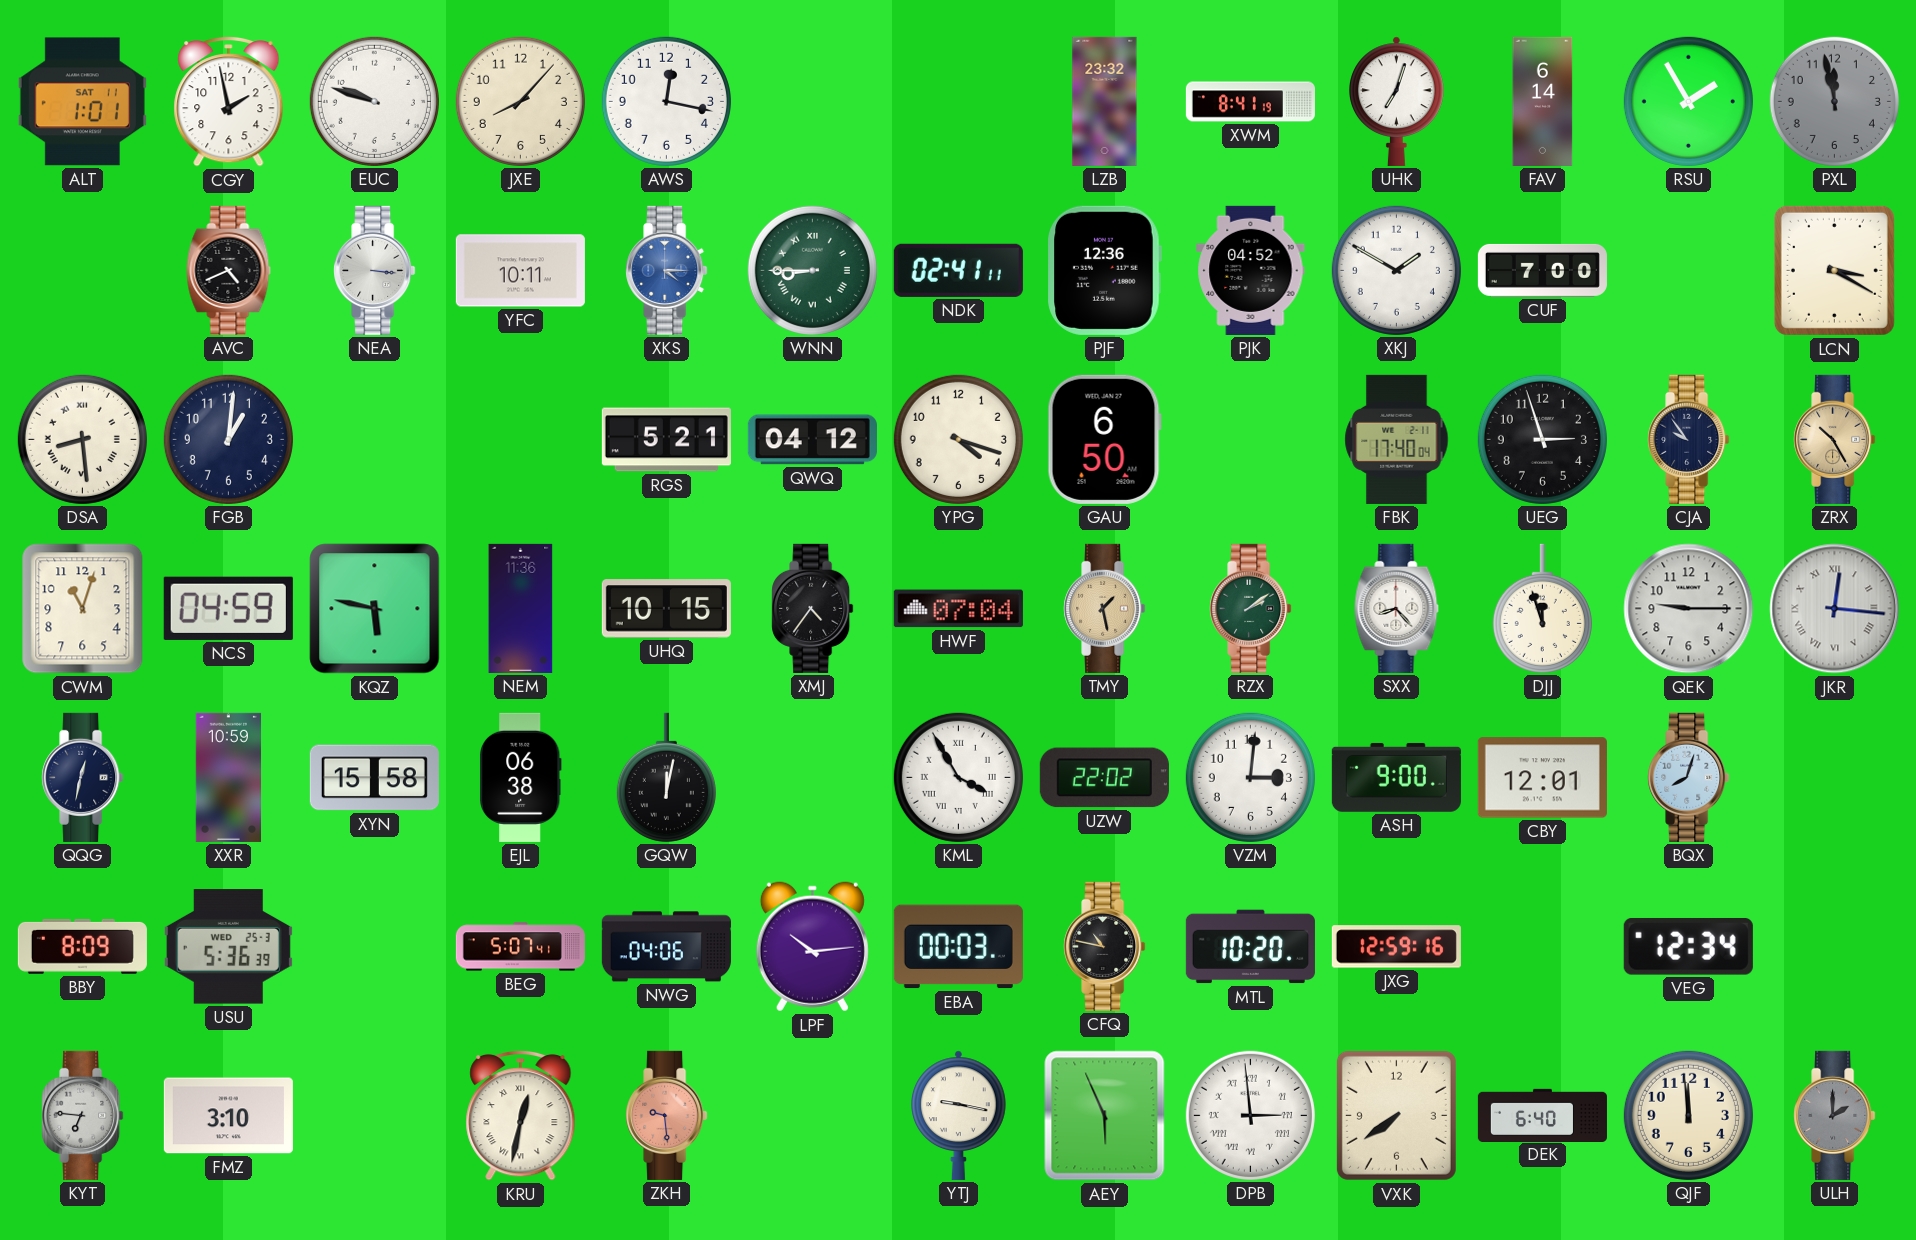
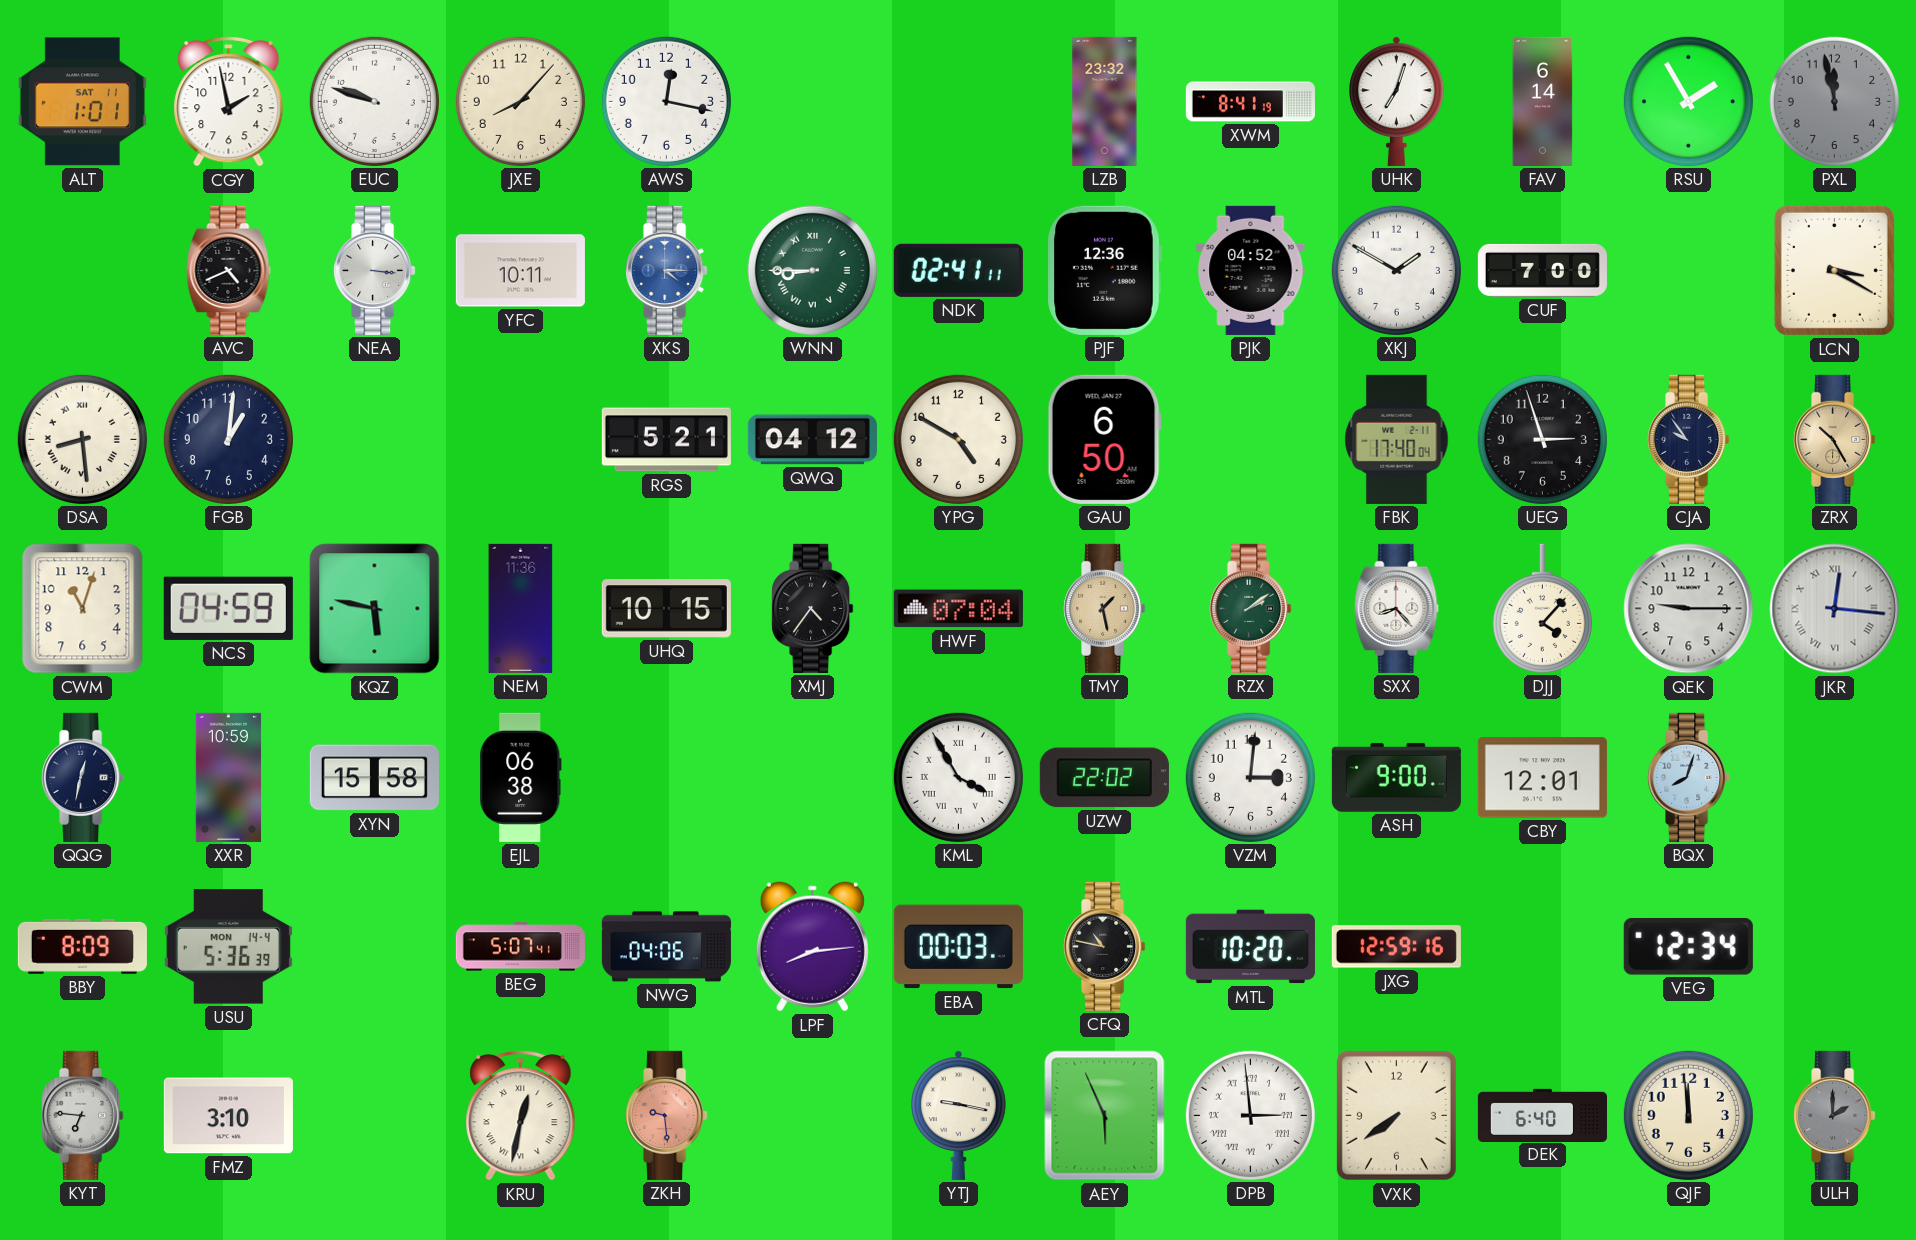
YPG: 4:18 -> 4:50
DJJ: 11:57 -> 4:07
GQW: 12:02 -> none
USU date: WED 25-3 -> MON 14-4
LPF: 10:14 -> 8:14
